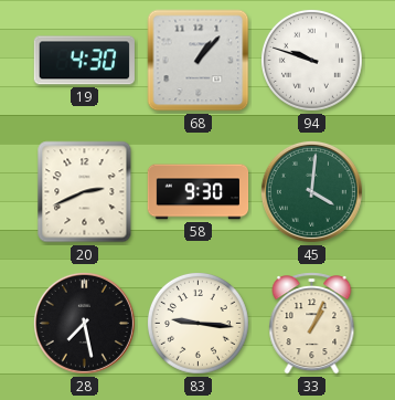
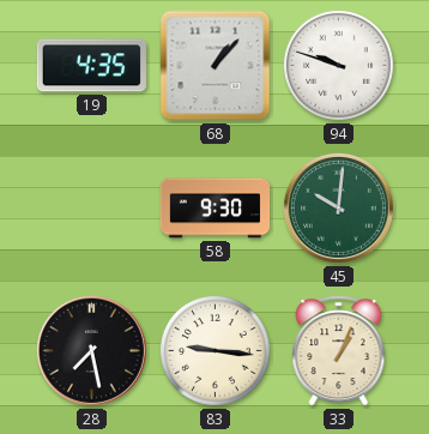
19: 4:30 -> 4:35
20: 2:41 -> none
45: 4:01 -> 10:01
